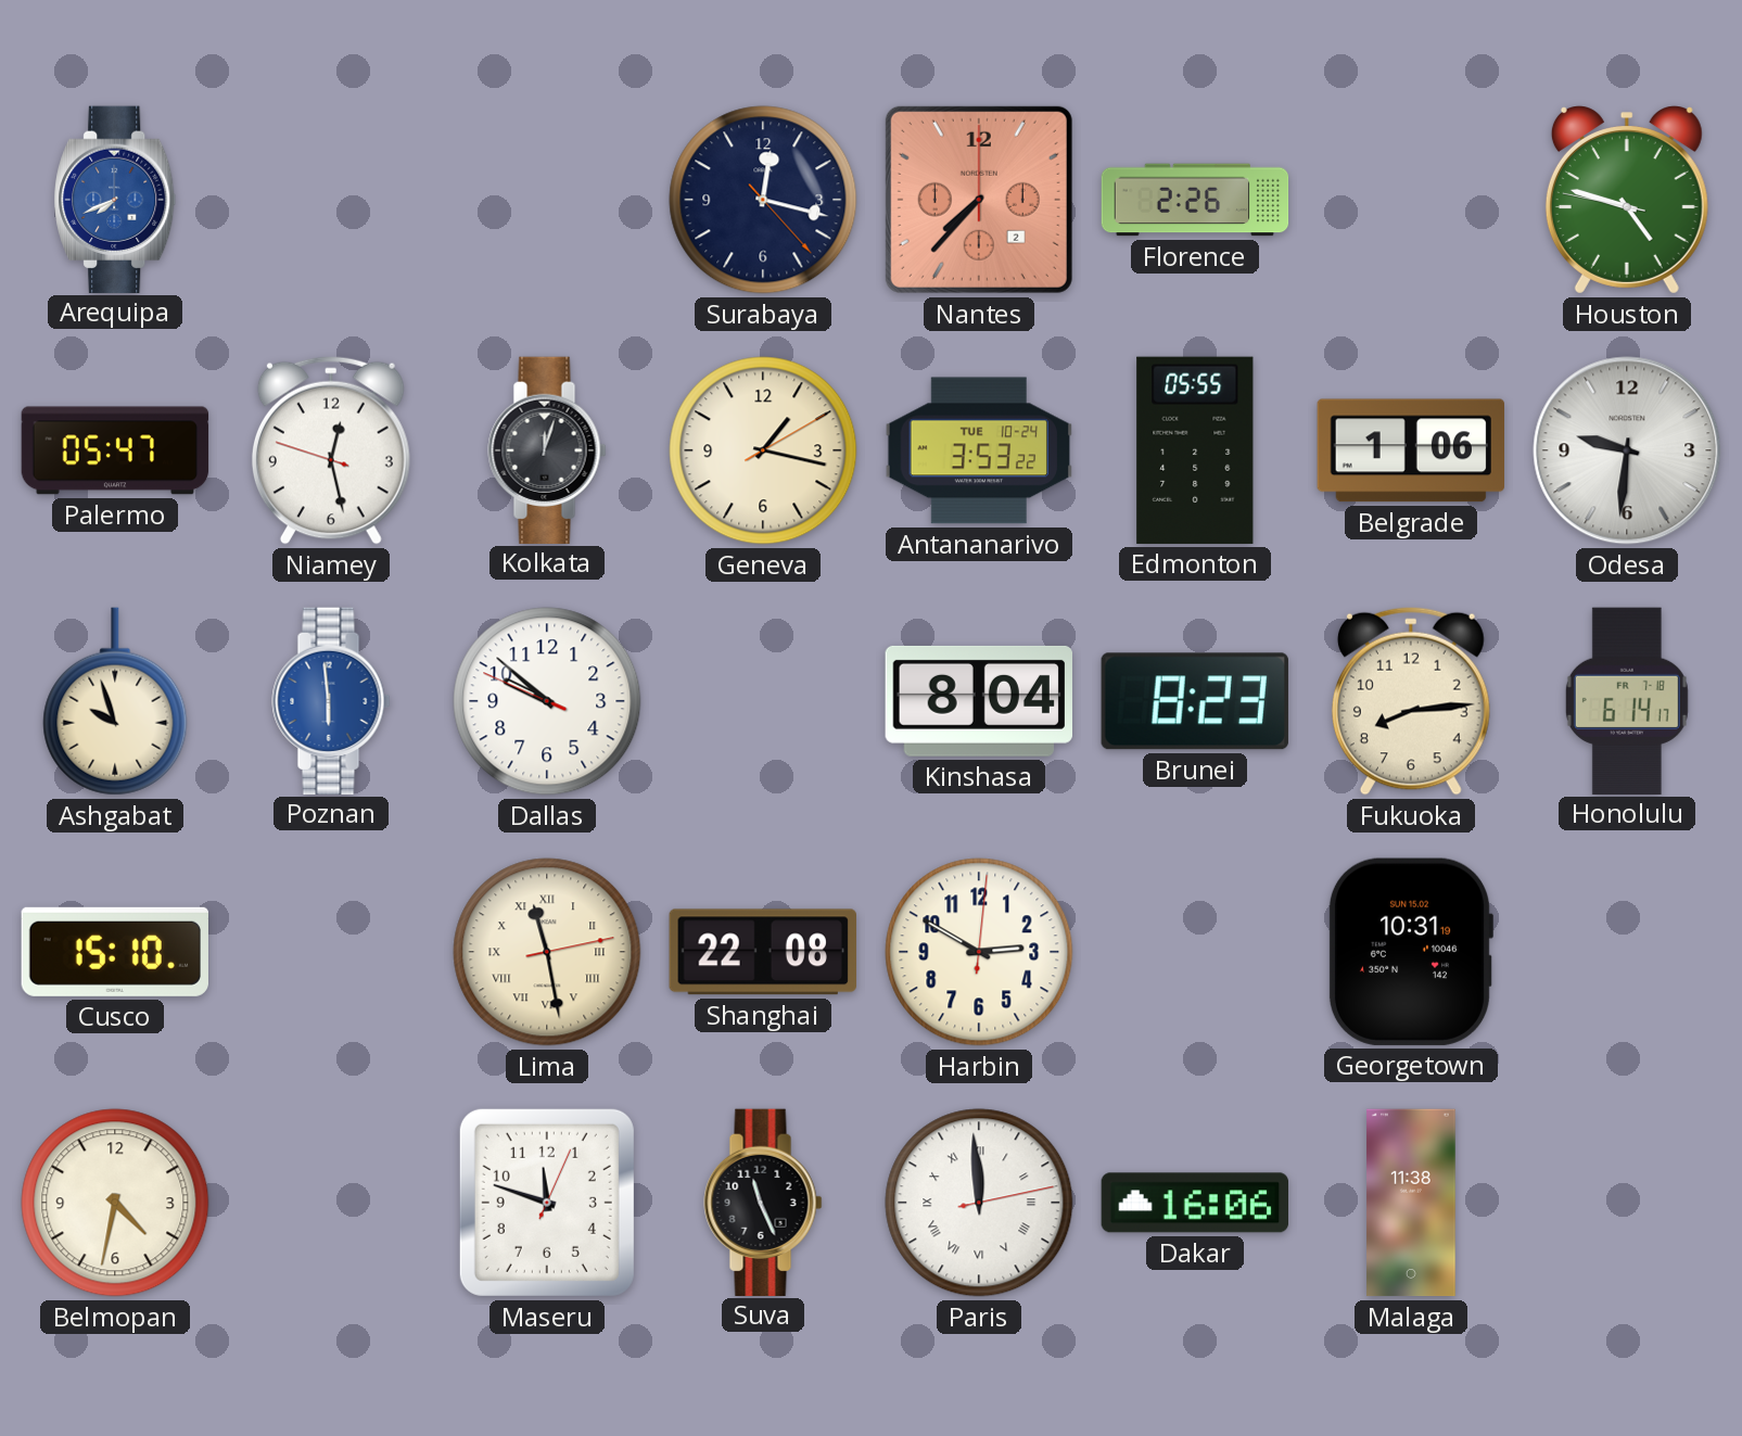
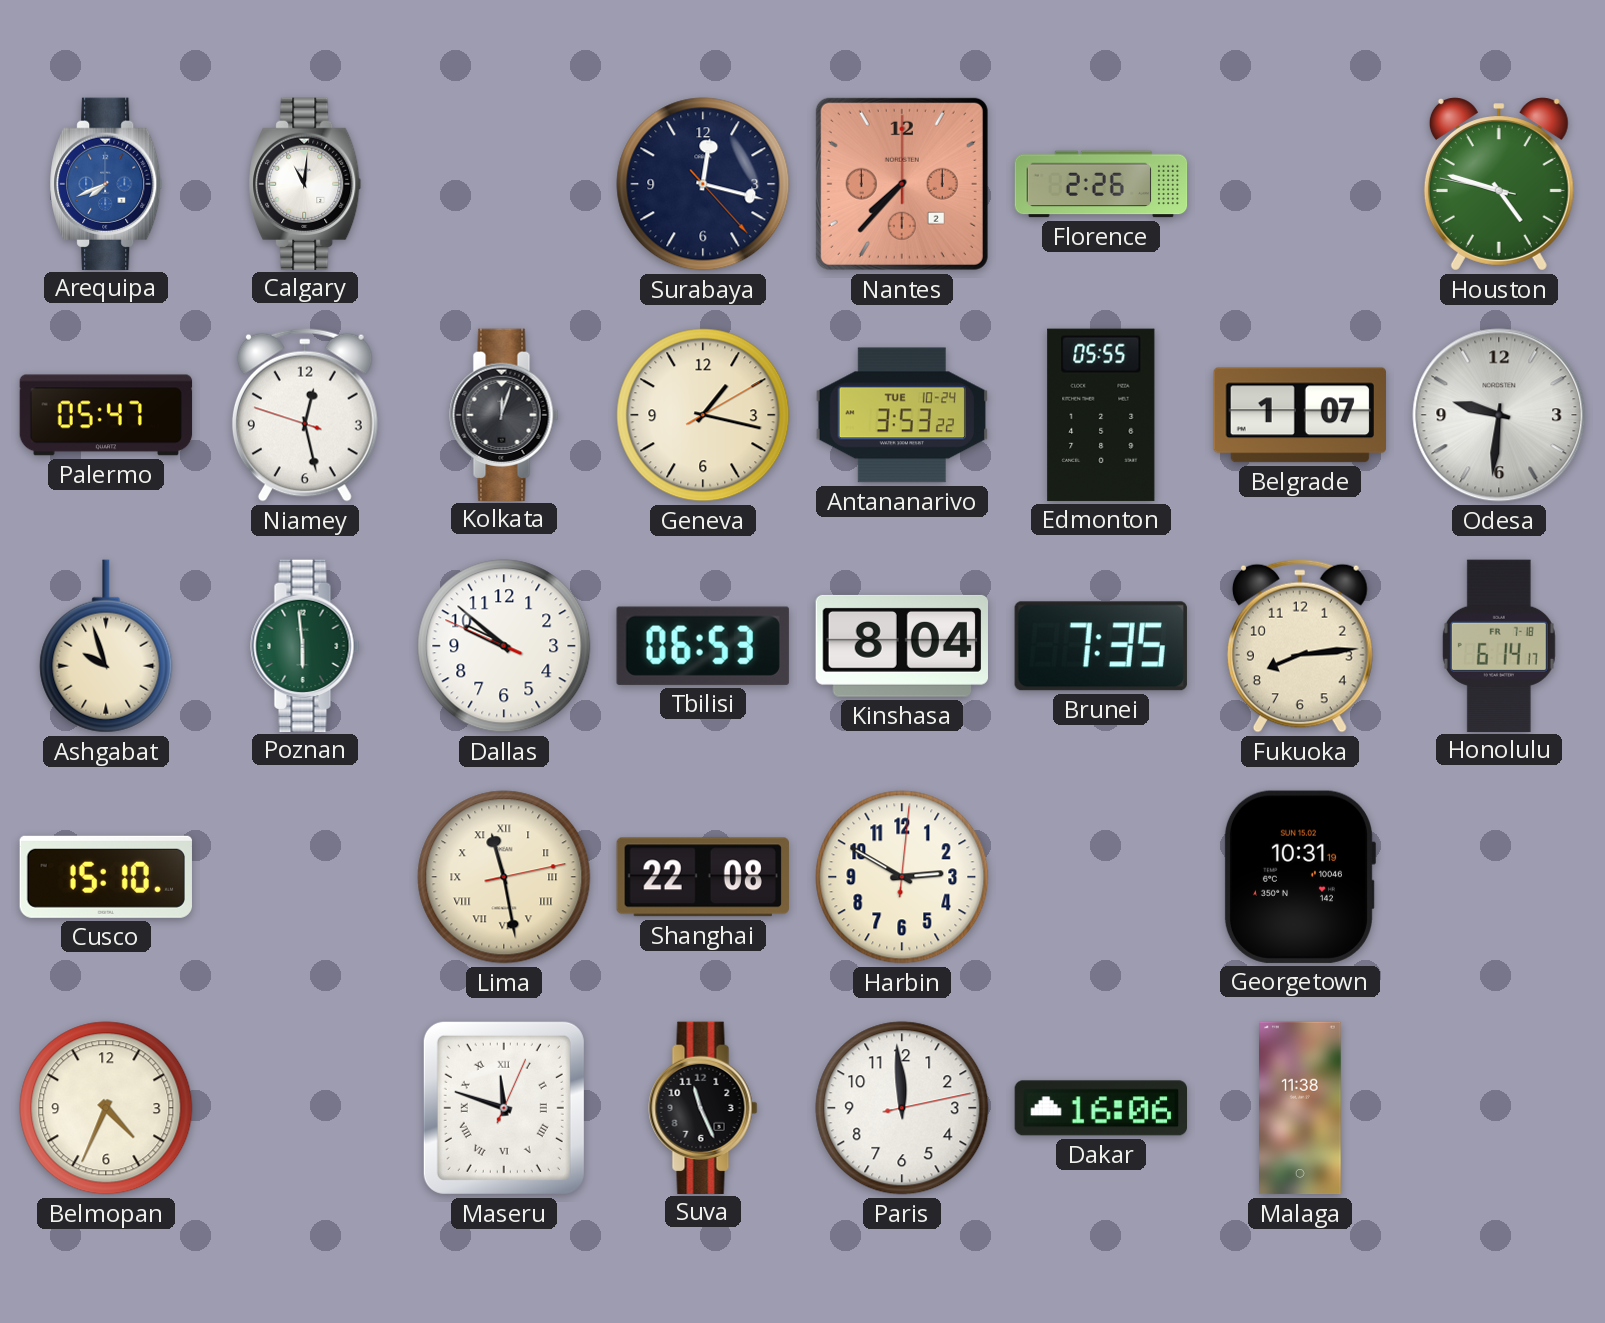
Calgary: none -> 11:01
Belgrade: 1:06 -> 1:07
Poznan dial: blue -> green
Tbilisi: none -> 06:53
Brunei: 8:23 -> 7:35
Belmopan: 4:32 -> 4:34
Maseru numerals: Arabic -> Roman
Paris numerals: Roman -> Arabic
